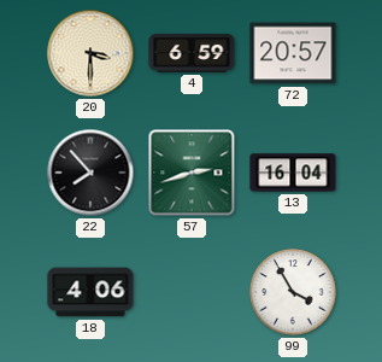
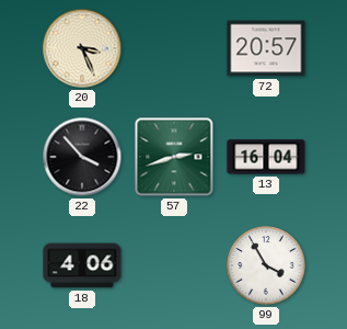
20: 3:30 -> 3:26
4: 6:59 -> none
22: 7:53 -> 3:53
